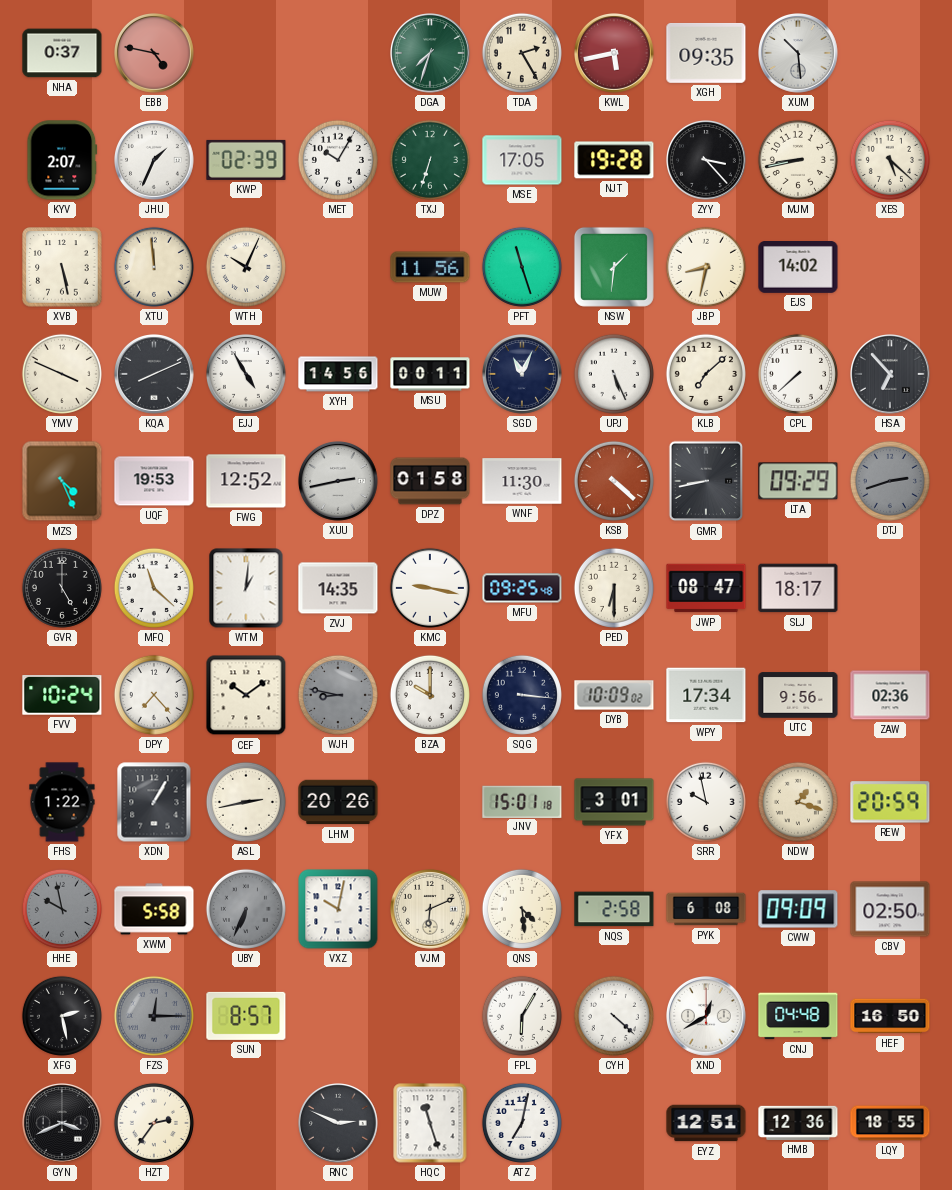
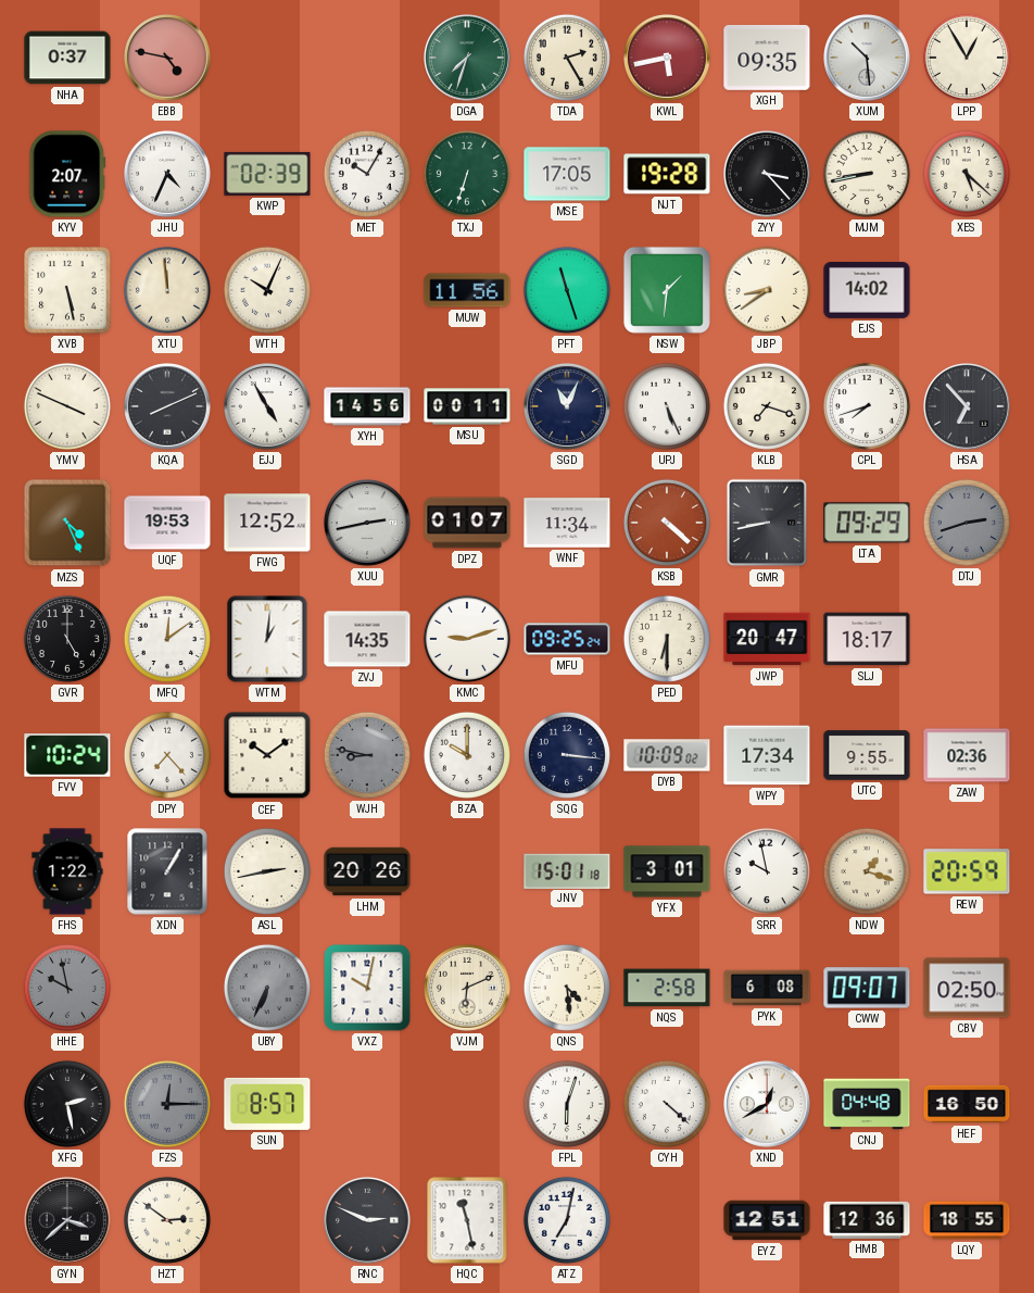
LPP: none -> 12:55
JHU: 1:34 -> 4:34
JBP: 8:32 -> 8:39
KLB: 7:08 -> 7:18
CPL: 7:38 -> 7:42
DPZ: 01:58 -> 01:07
WNF: 11:30 -> 11:34
MFQ: 11:22 -> 12:09
KMC: 9:17 -> 9:12
MFU: 09:25:48 -> 09:25:24
JWP: 08:47 -> 20:47
UTC: 9:56 -> 9:55
XWM: 5:58 -> none
CWW: 09:09 -> 09:07
FPL: 6:05 -> 6:03
GYN: 3:41 -> 3:38
HZT: 2:36 -> 2:51
HQC: 11:27 -> 11:28
